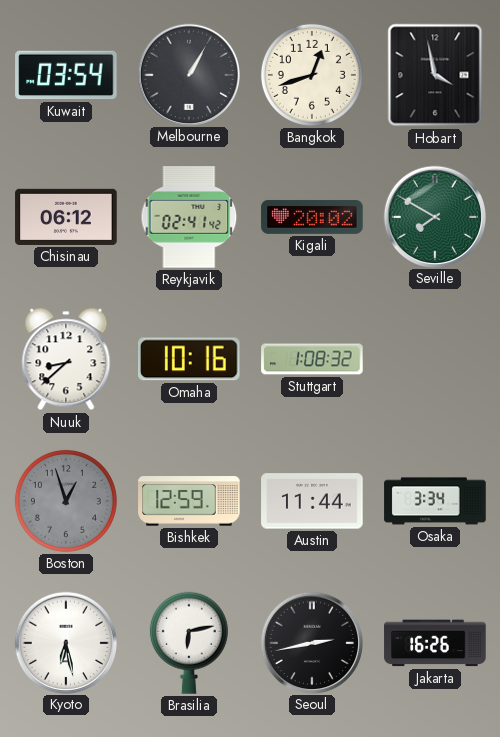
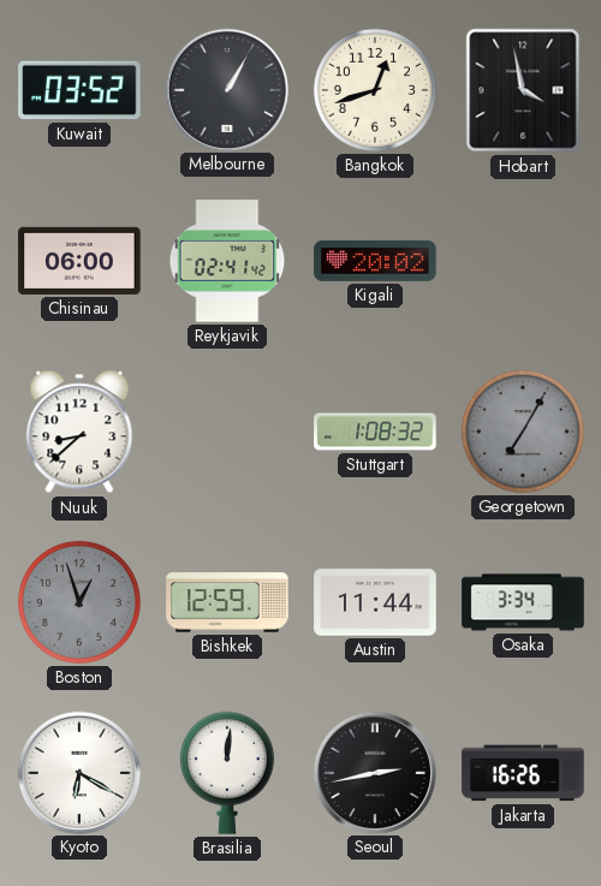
Kuwait: 03:54 -> 03:52
Chisinau: 06:12 -> 06:00
Seville: 7:50 -> none
Omaha: 10:16 -> none
Georgetown: none -> 7:05
Kyoto: 6:28 -> 6:20
Brasilia: 6:13 -> 12:01
